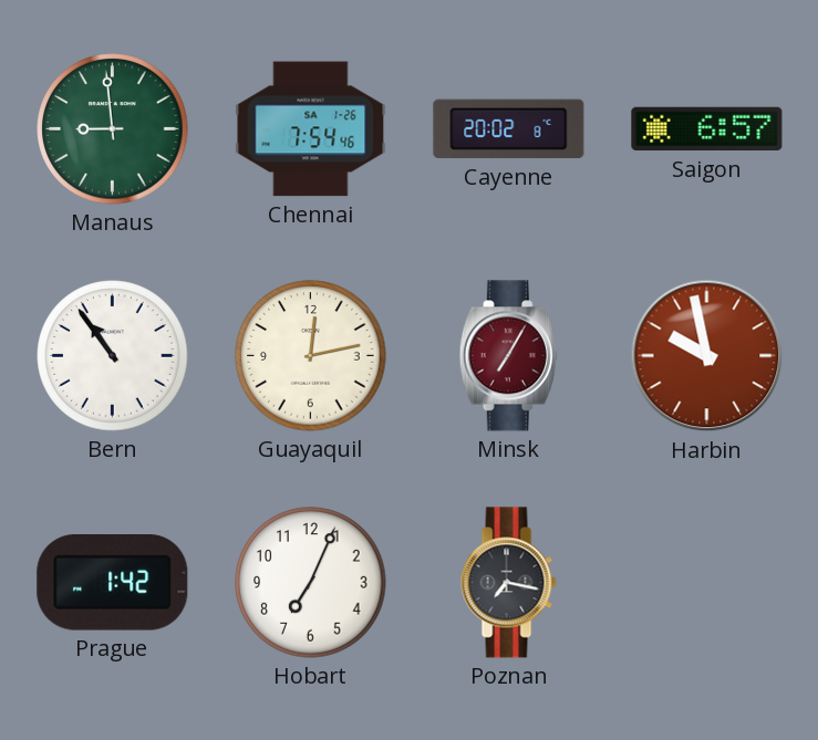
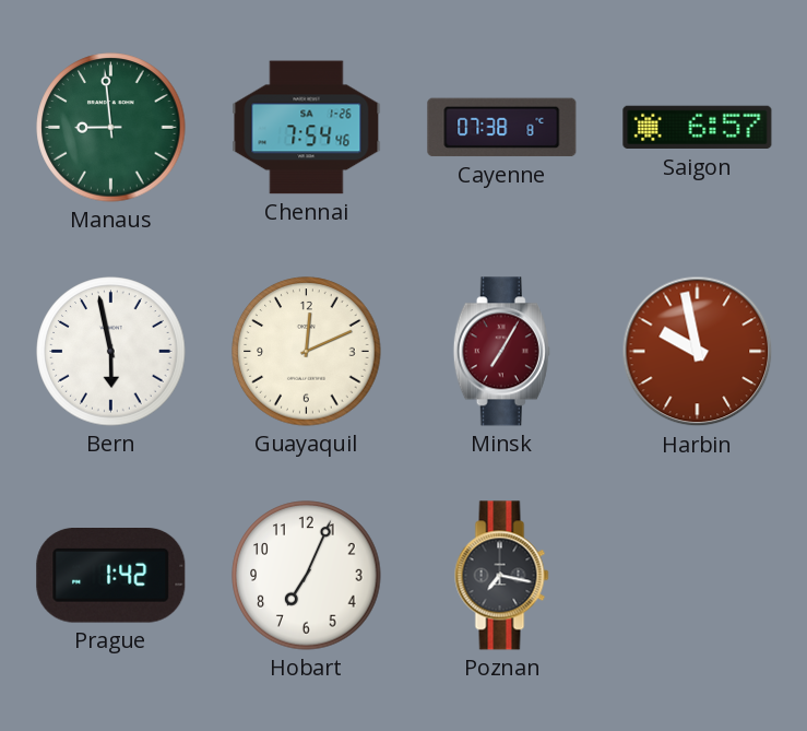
Cayenne: 20:02 -> 07:38
Bern: 10:54 -> 5:58
Guayaquil: 12:13 -> 12:11
